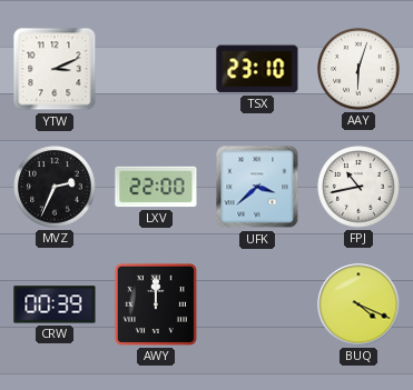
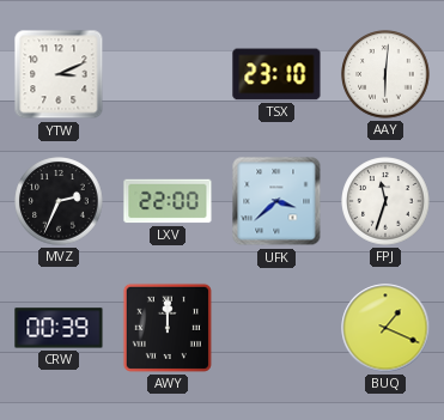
AAY: 6:03 -> 6:01
FPJ: 10:43 -> 11:33
BUQ: 4:19 -> 1:19
